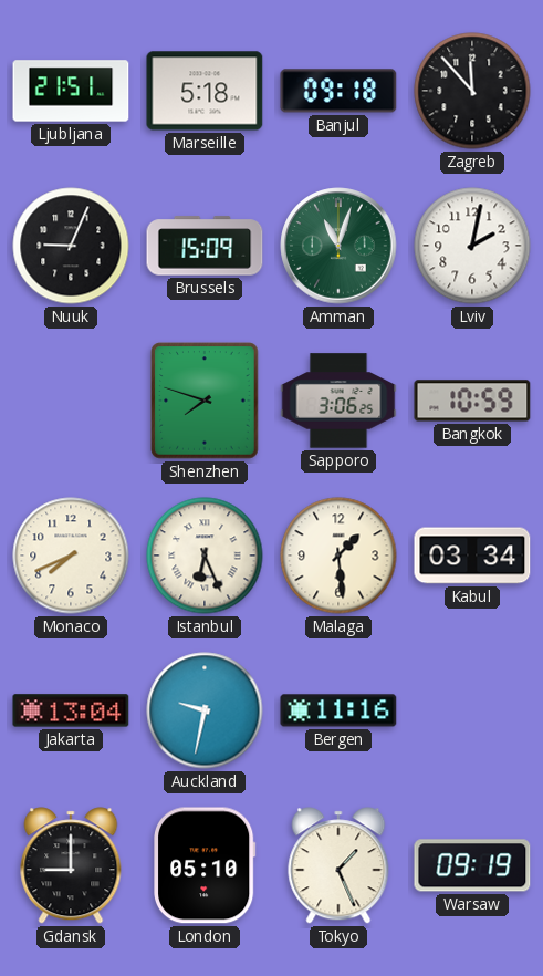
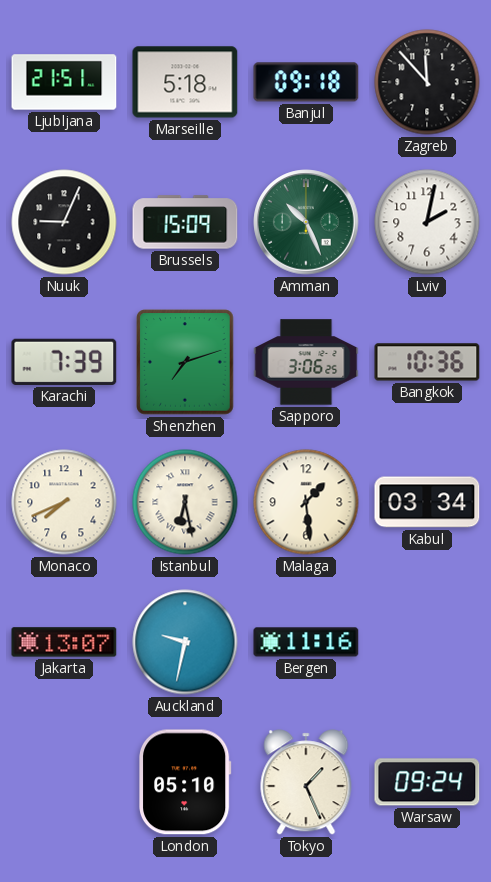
Amman: 11:03 -> 10:26
Karachi: none -> 7:39
Shenzhen: 7:48 -> 7:12
Bangkok: 10:59 -> 10:36
Istanbul: 6:26 -> 6:28
Jakarta: 13:04 -> 13:07
Gdansk: 9:00 -> none
Warsaw: 09:19 -> 09:24
